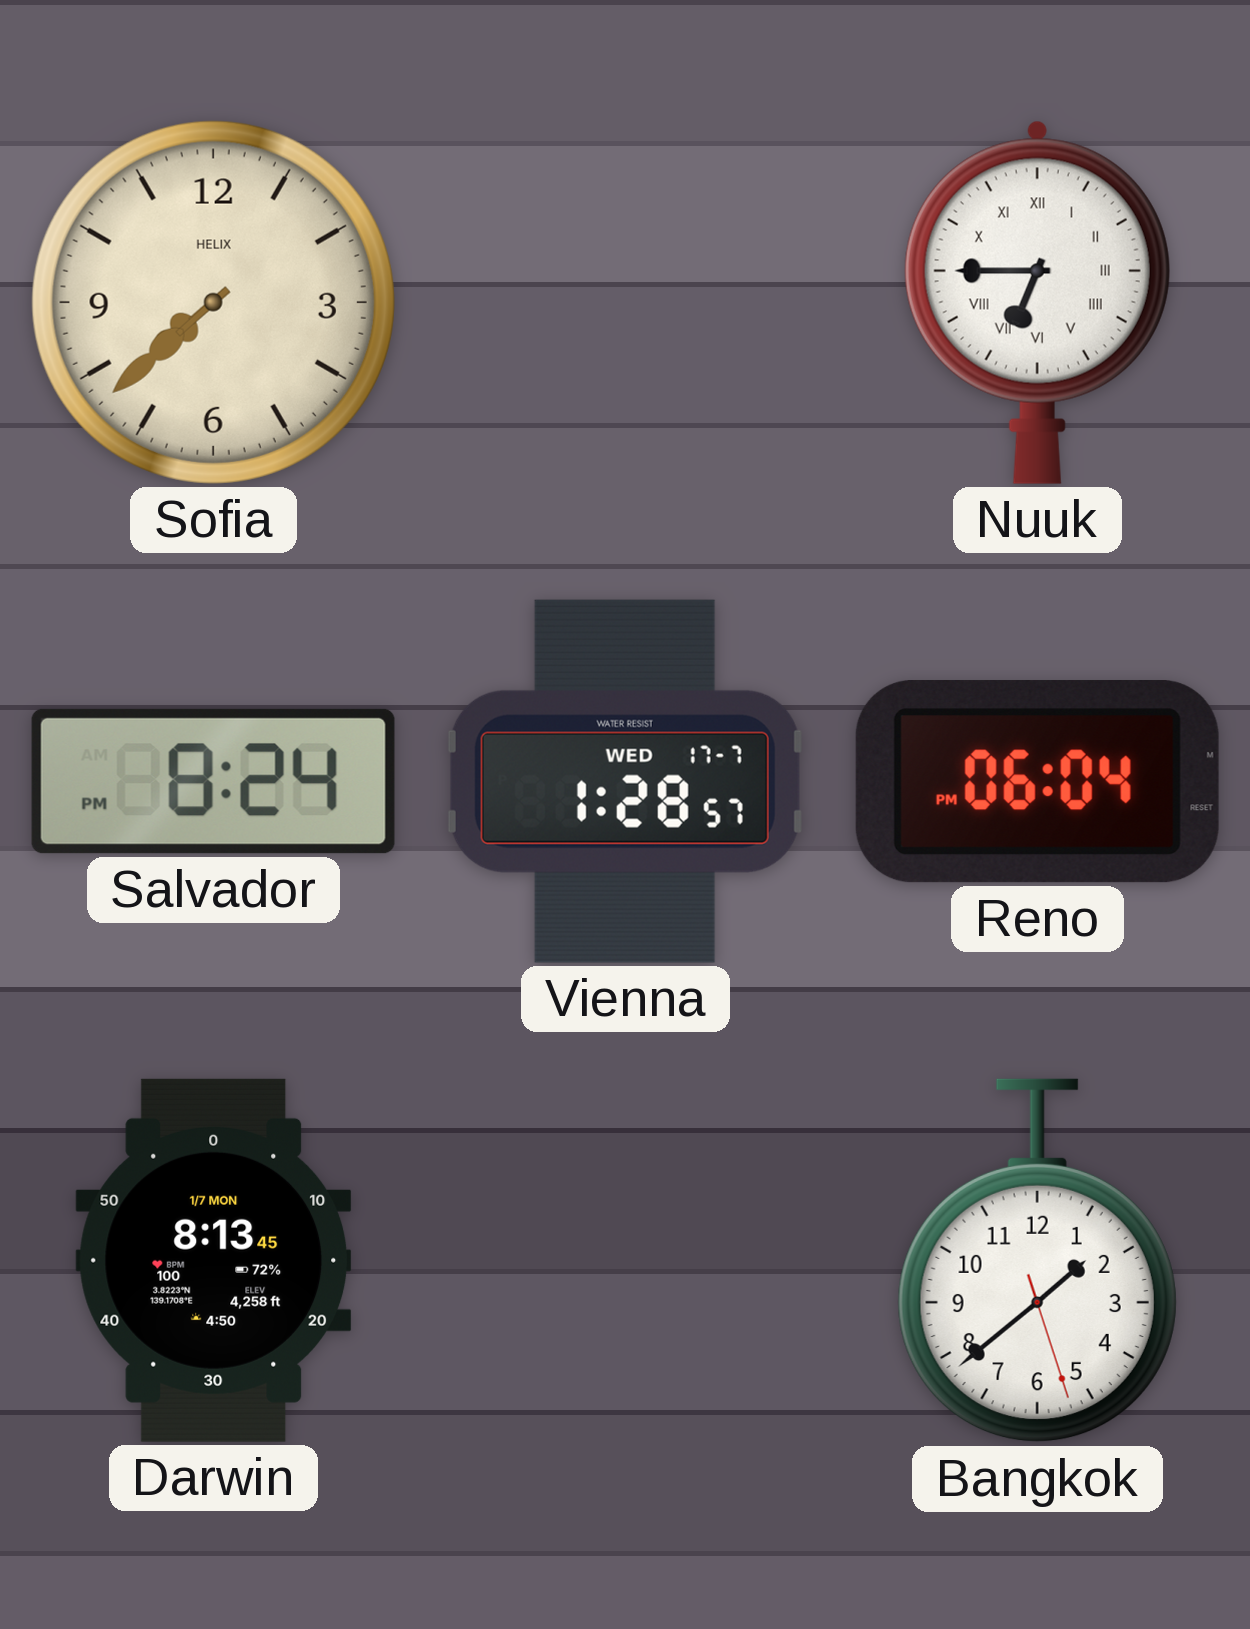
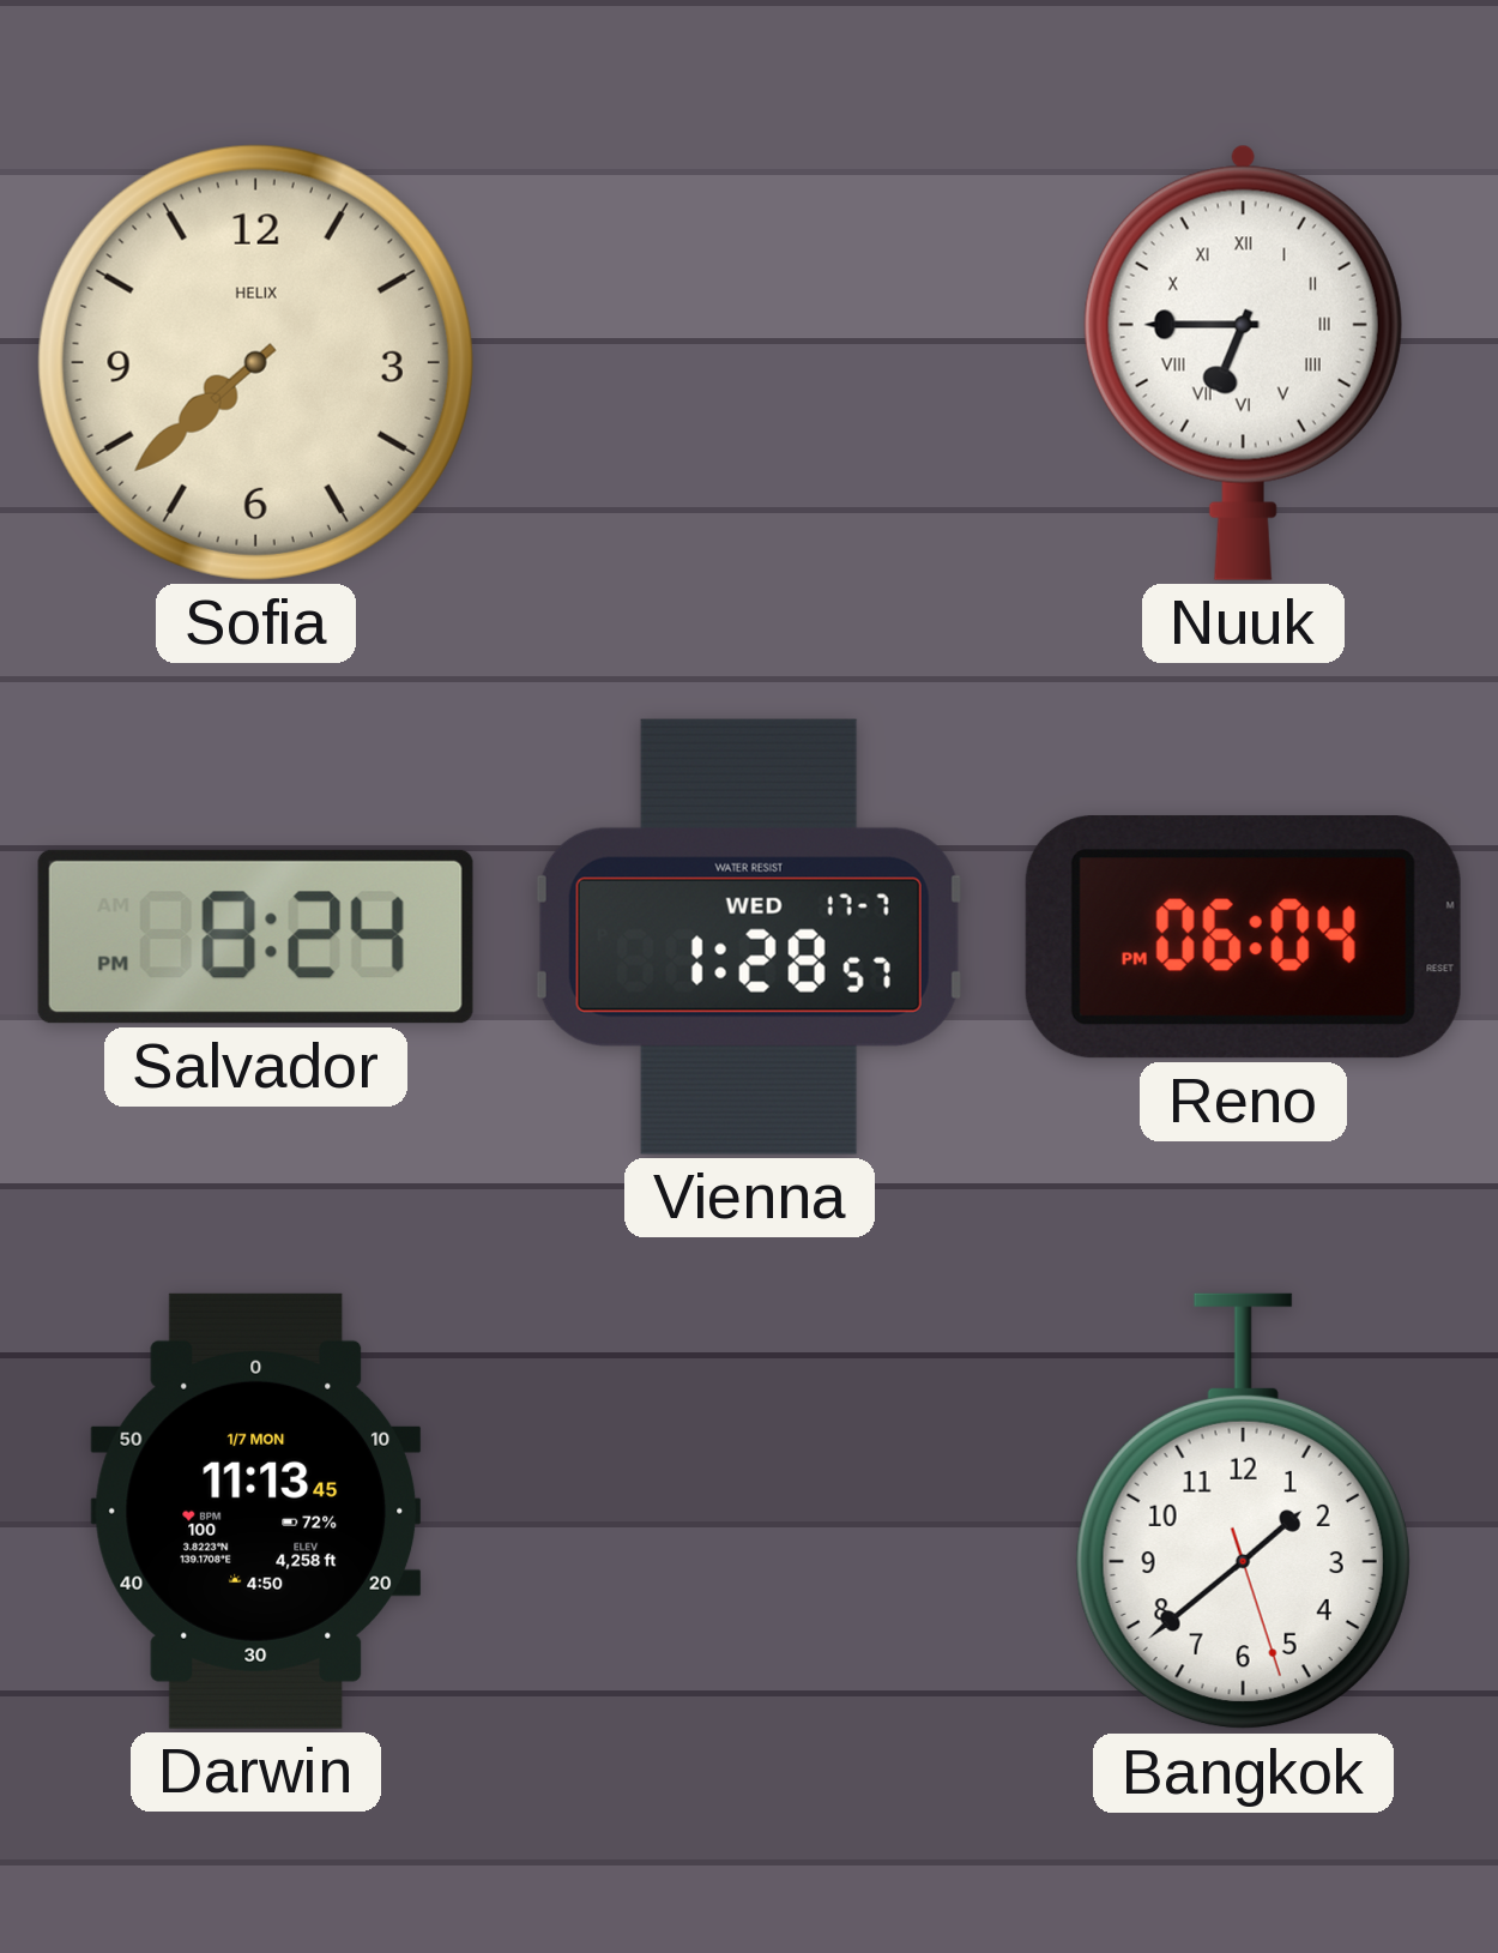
Darwin: 8:13 -> 11:13
